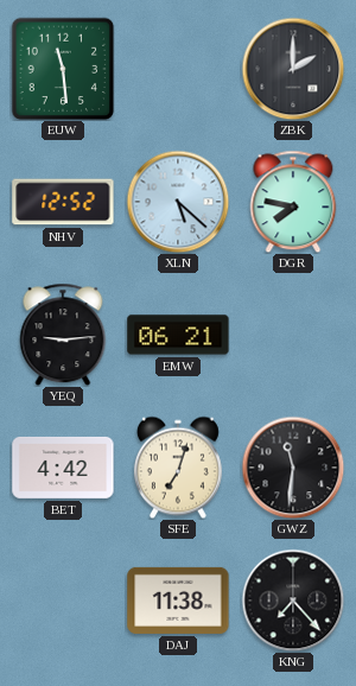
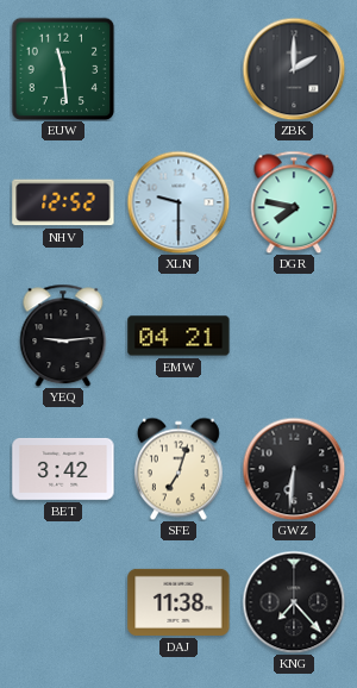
XLN: 5:22 -> 9:30
EMW: 06:21 -> 04:21
BET: 4:42 -> 3:42
GWZ: 11:31 -> 6:31
